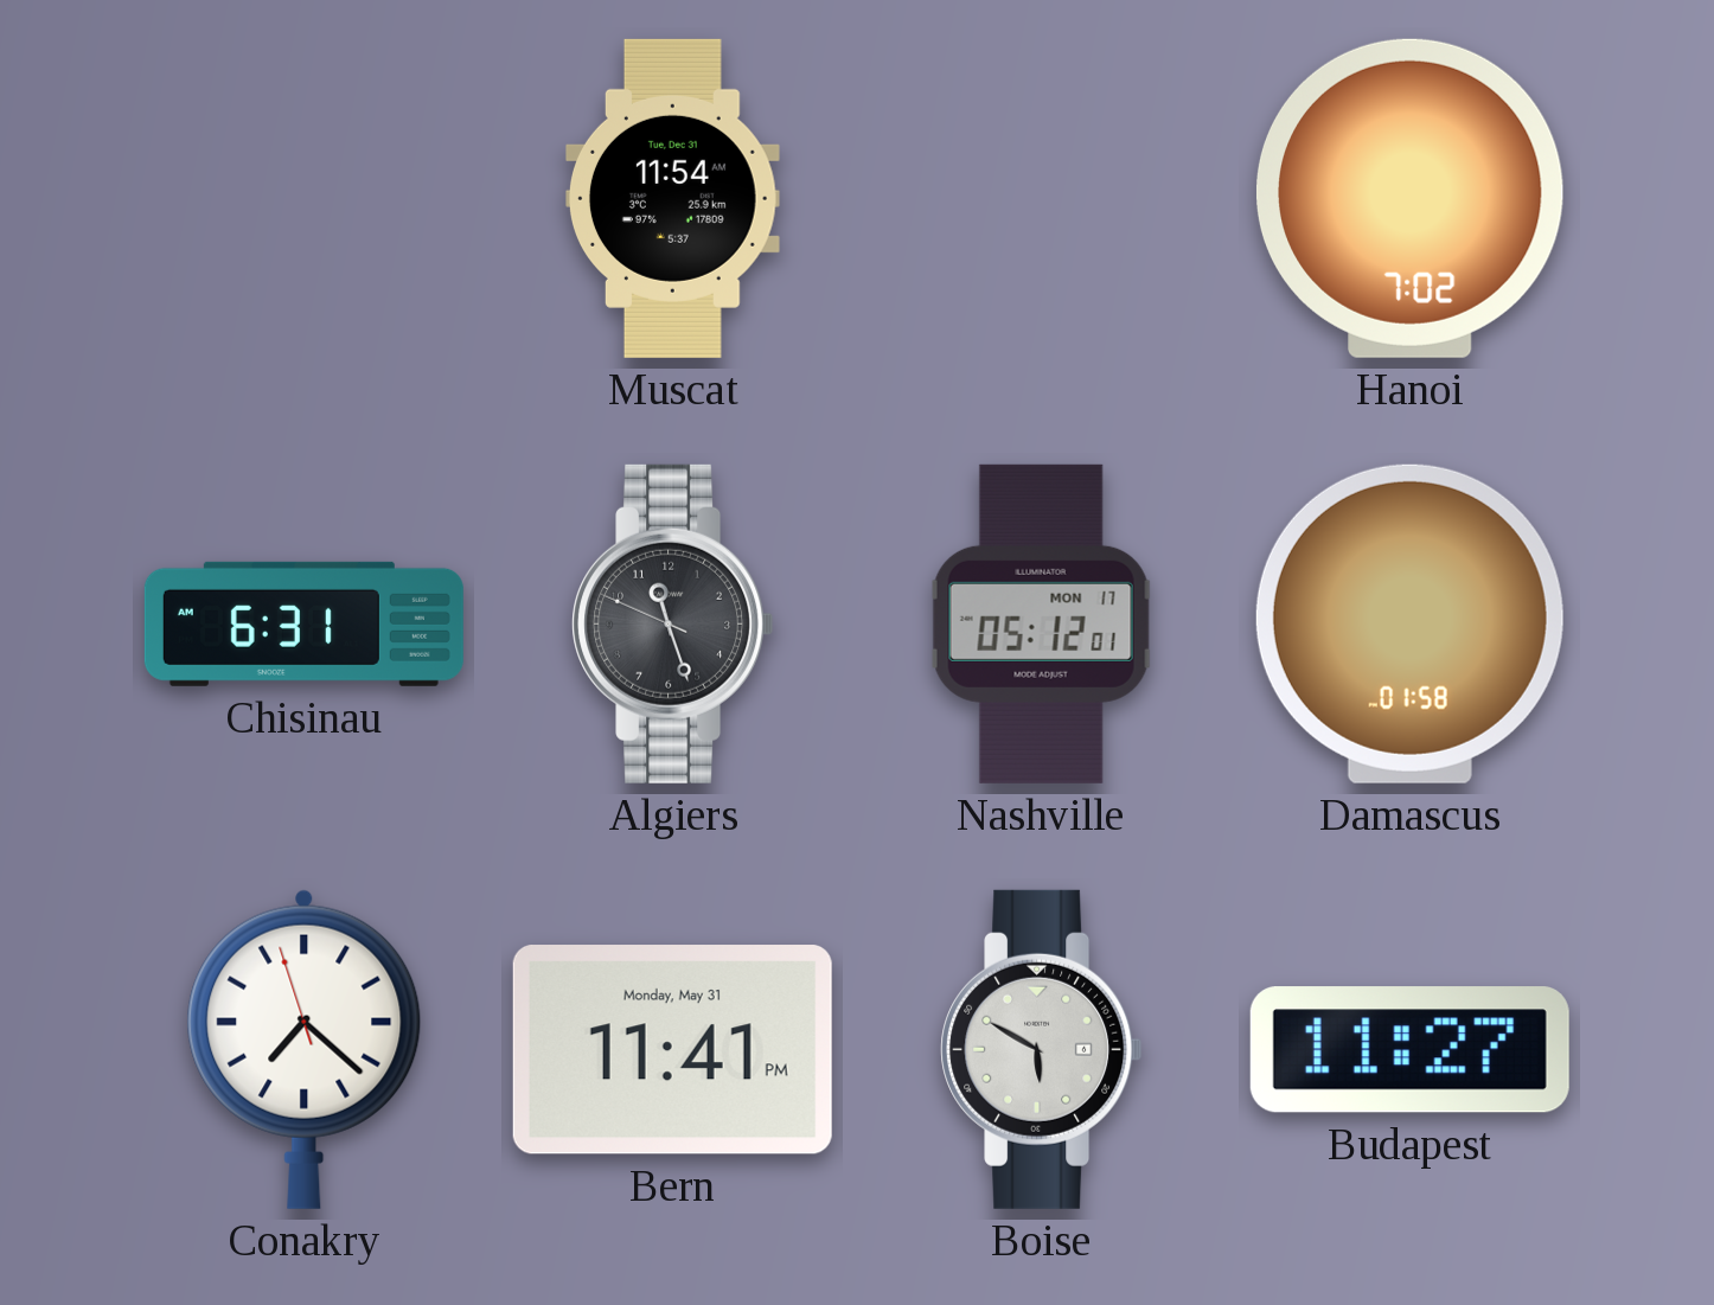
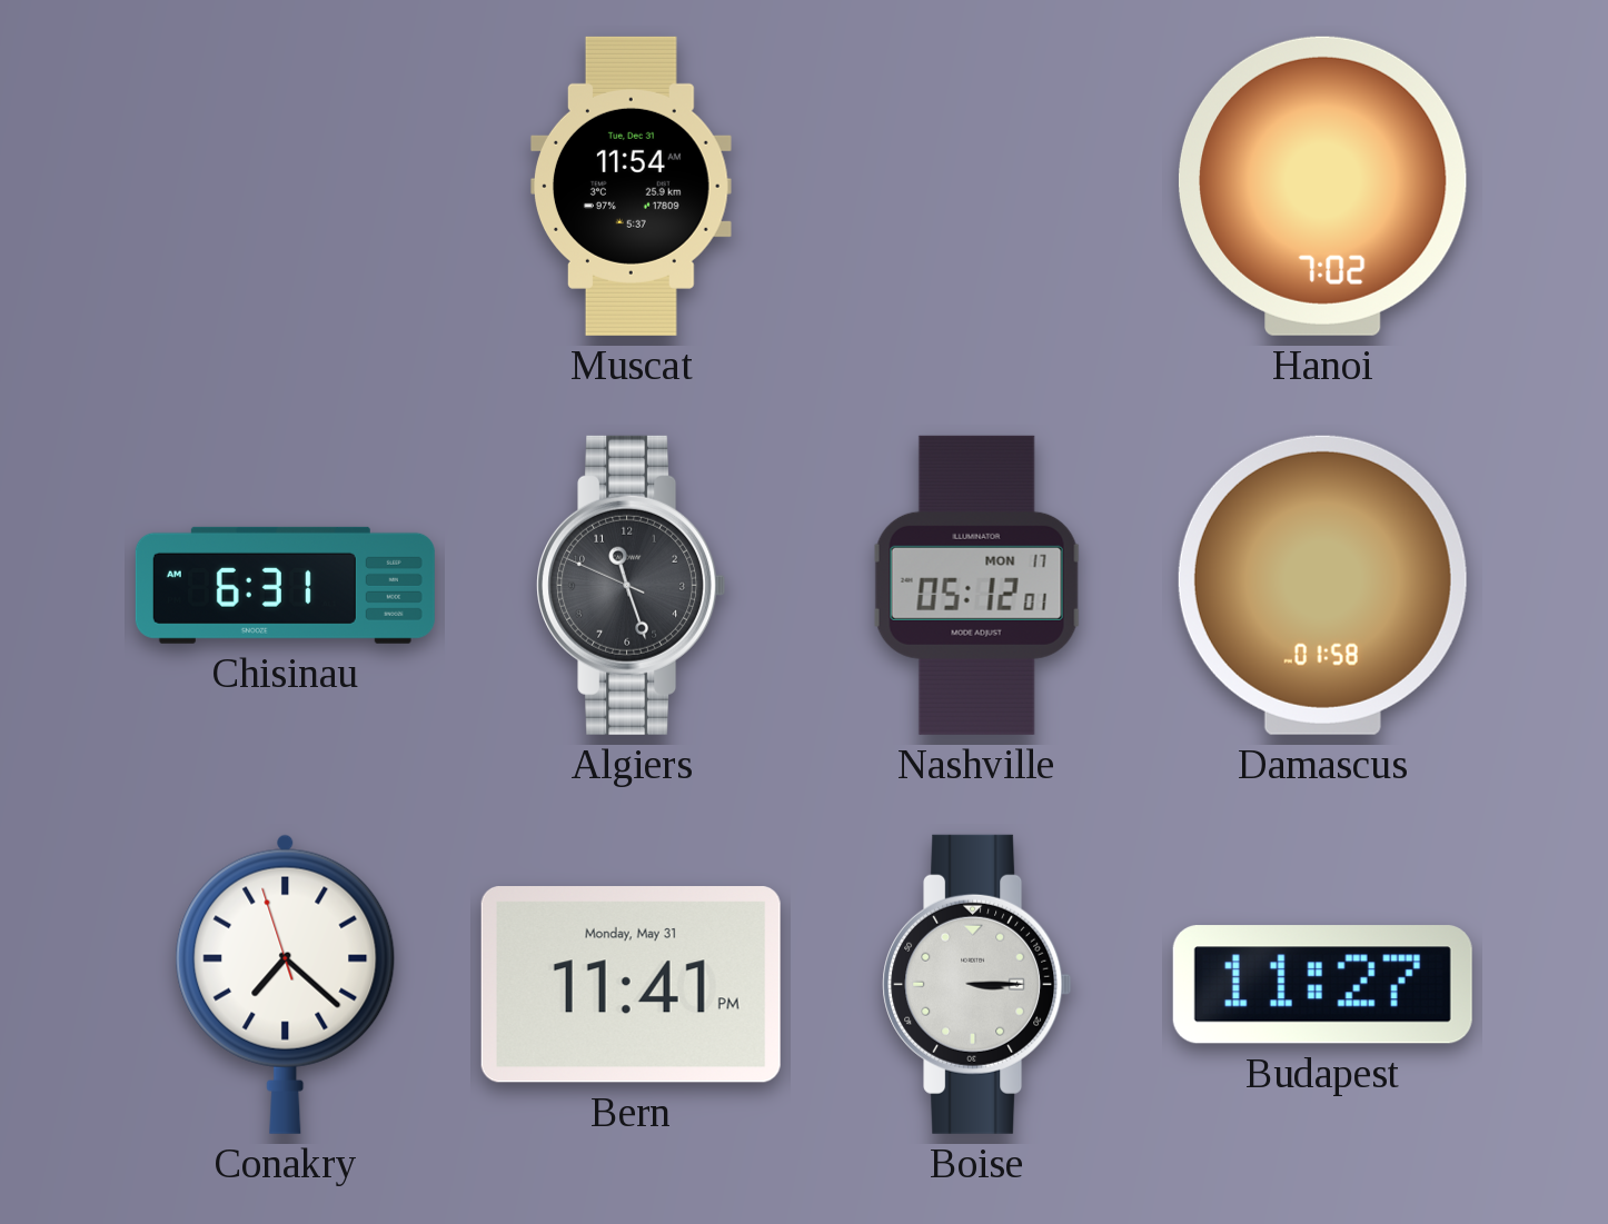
Boise: 5:50 -> 3:15
